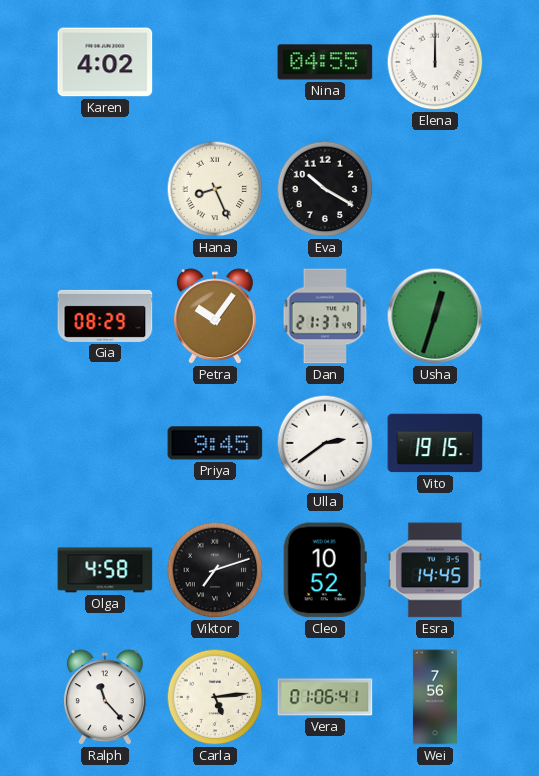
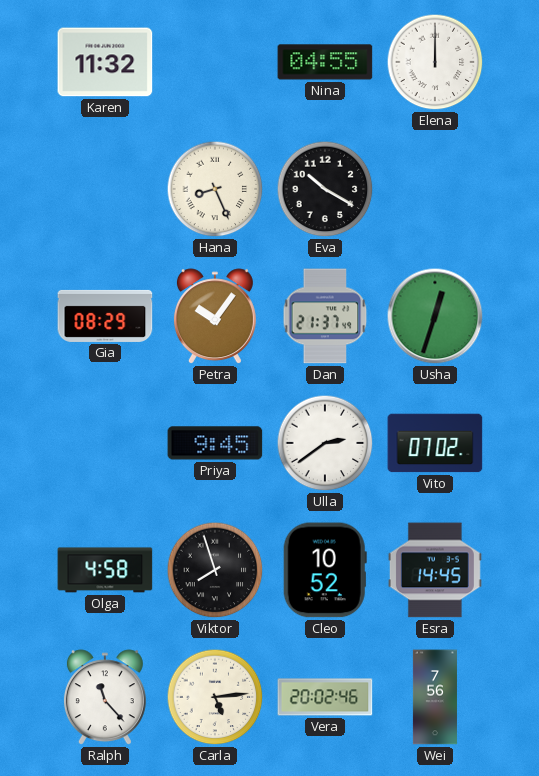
Karen: 4:02 -> 11:32
Vito: 19:15 -> 07:02
Viktor: 7:12 -> 7:57
Vera: 01:06 -> 20:02
